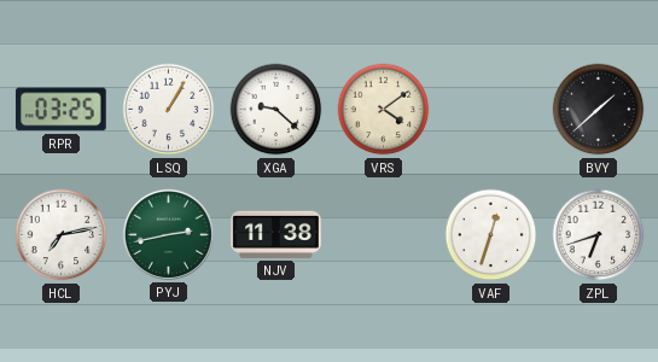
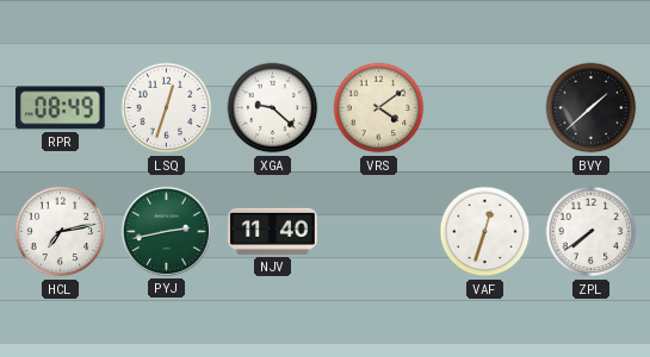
RPR: 03:25 -> 08:49
LSQ: 1:05 -> 12:33
NJV: 11:38 -> 11:40
ZPL: 6:42 -> 7:39
